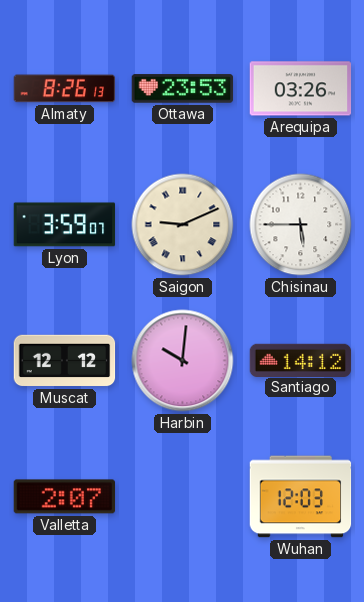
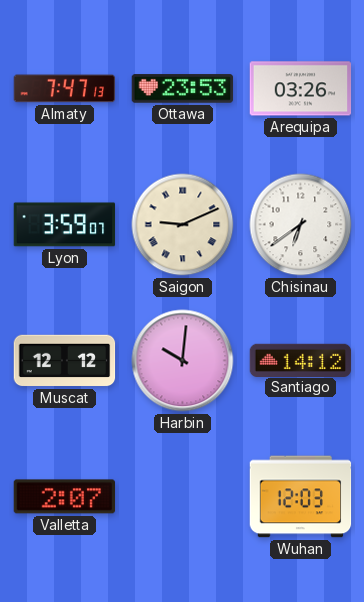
Almaty: 8:26 -> 7:47
Chisinau: 5:45 -> 6:39
